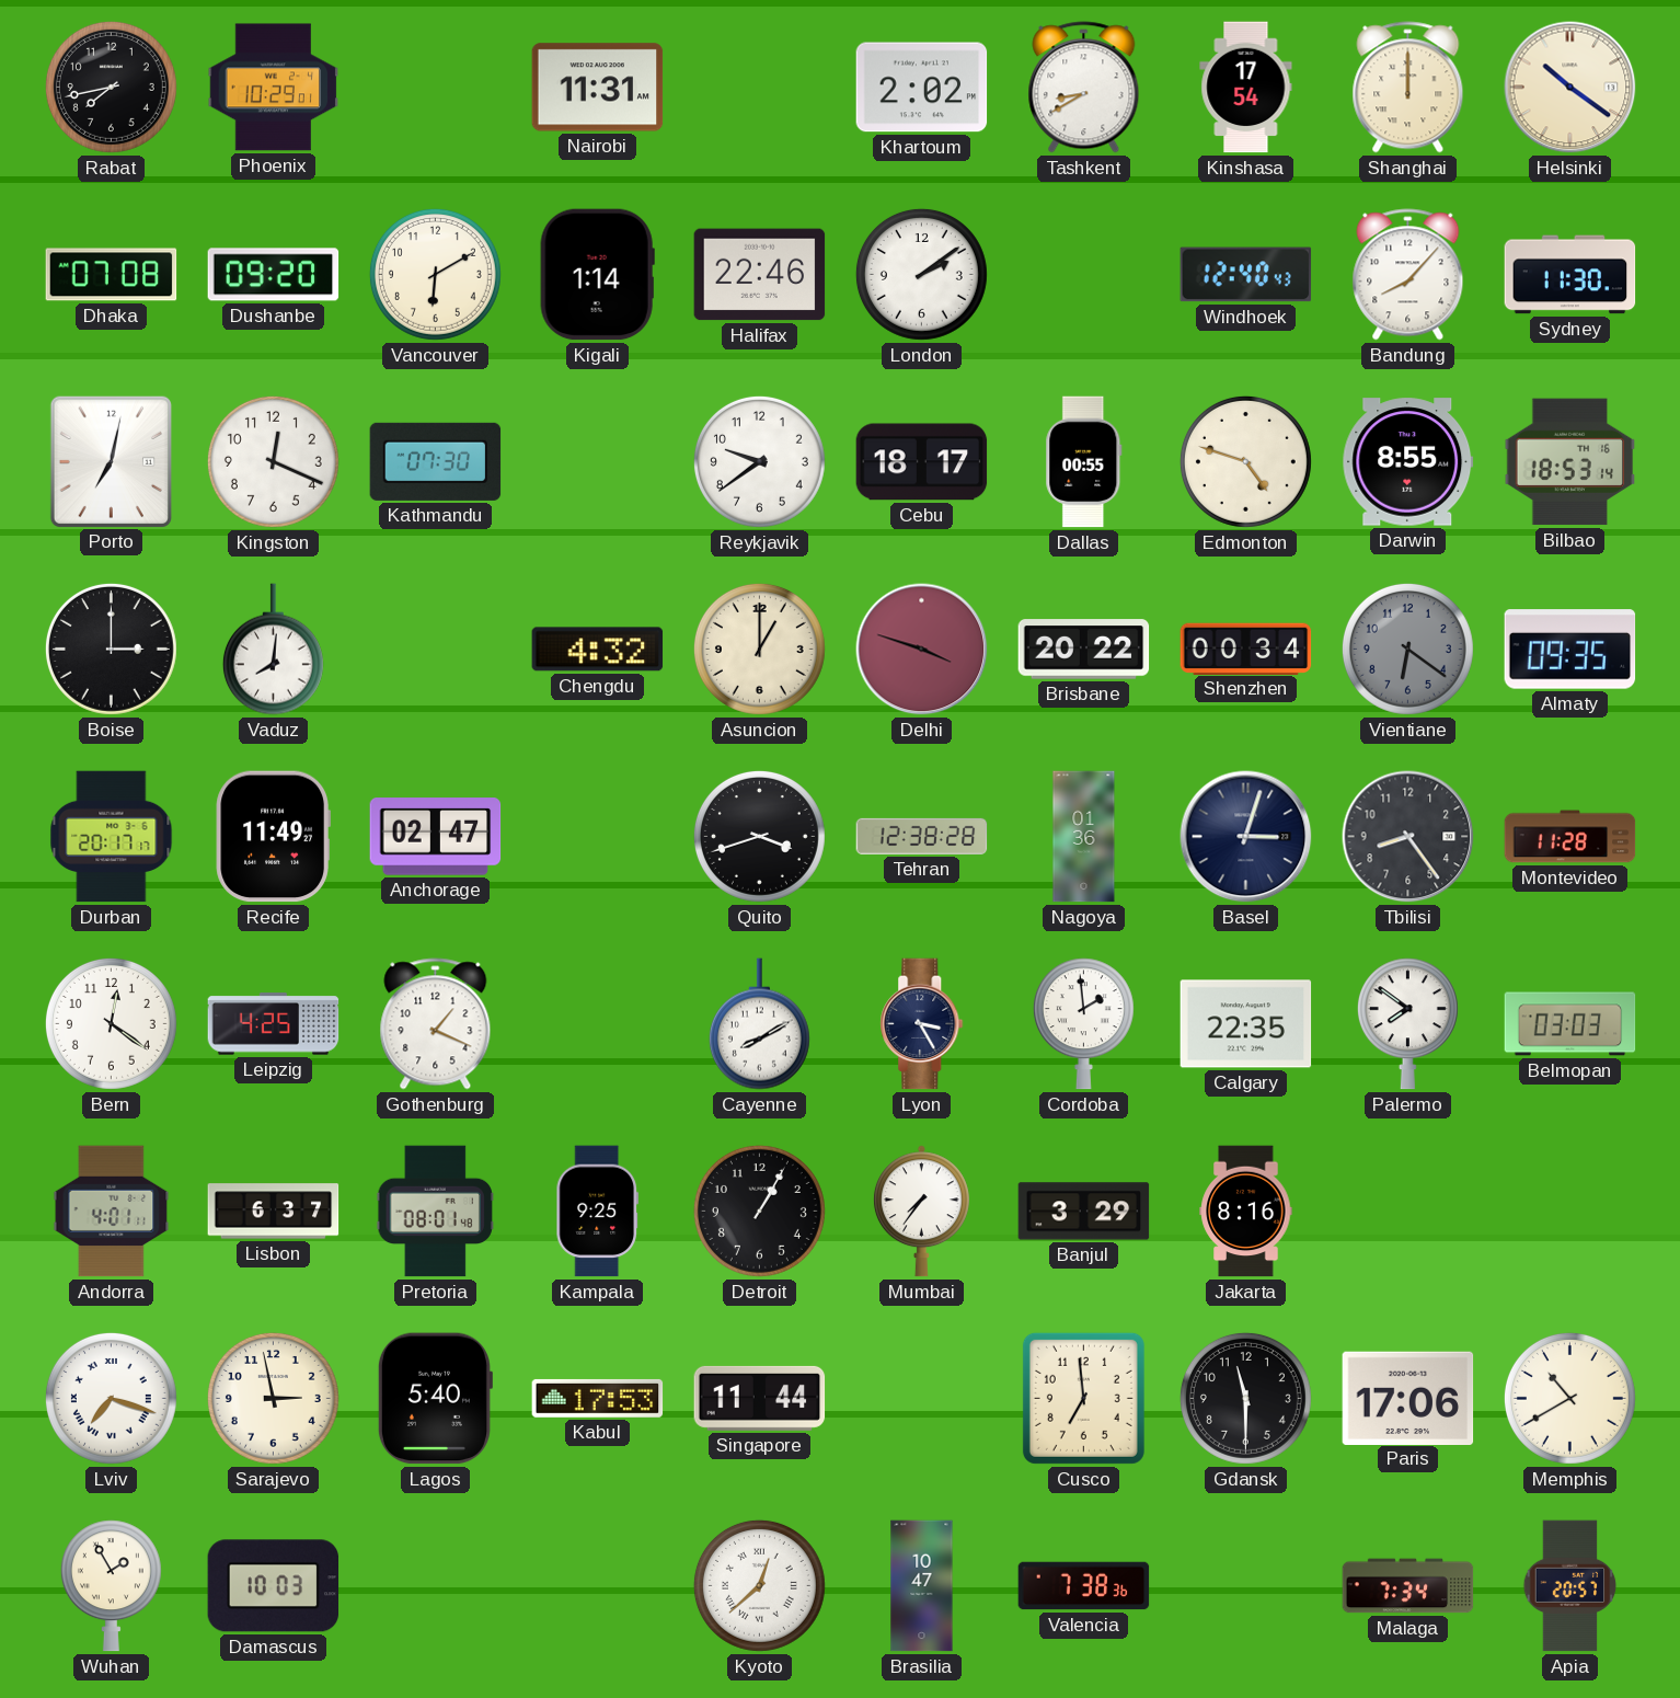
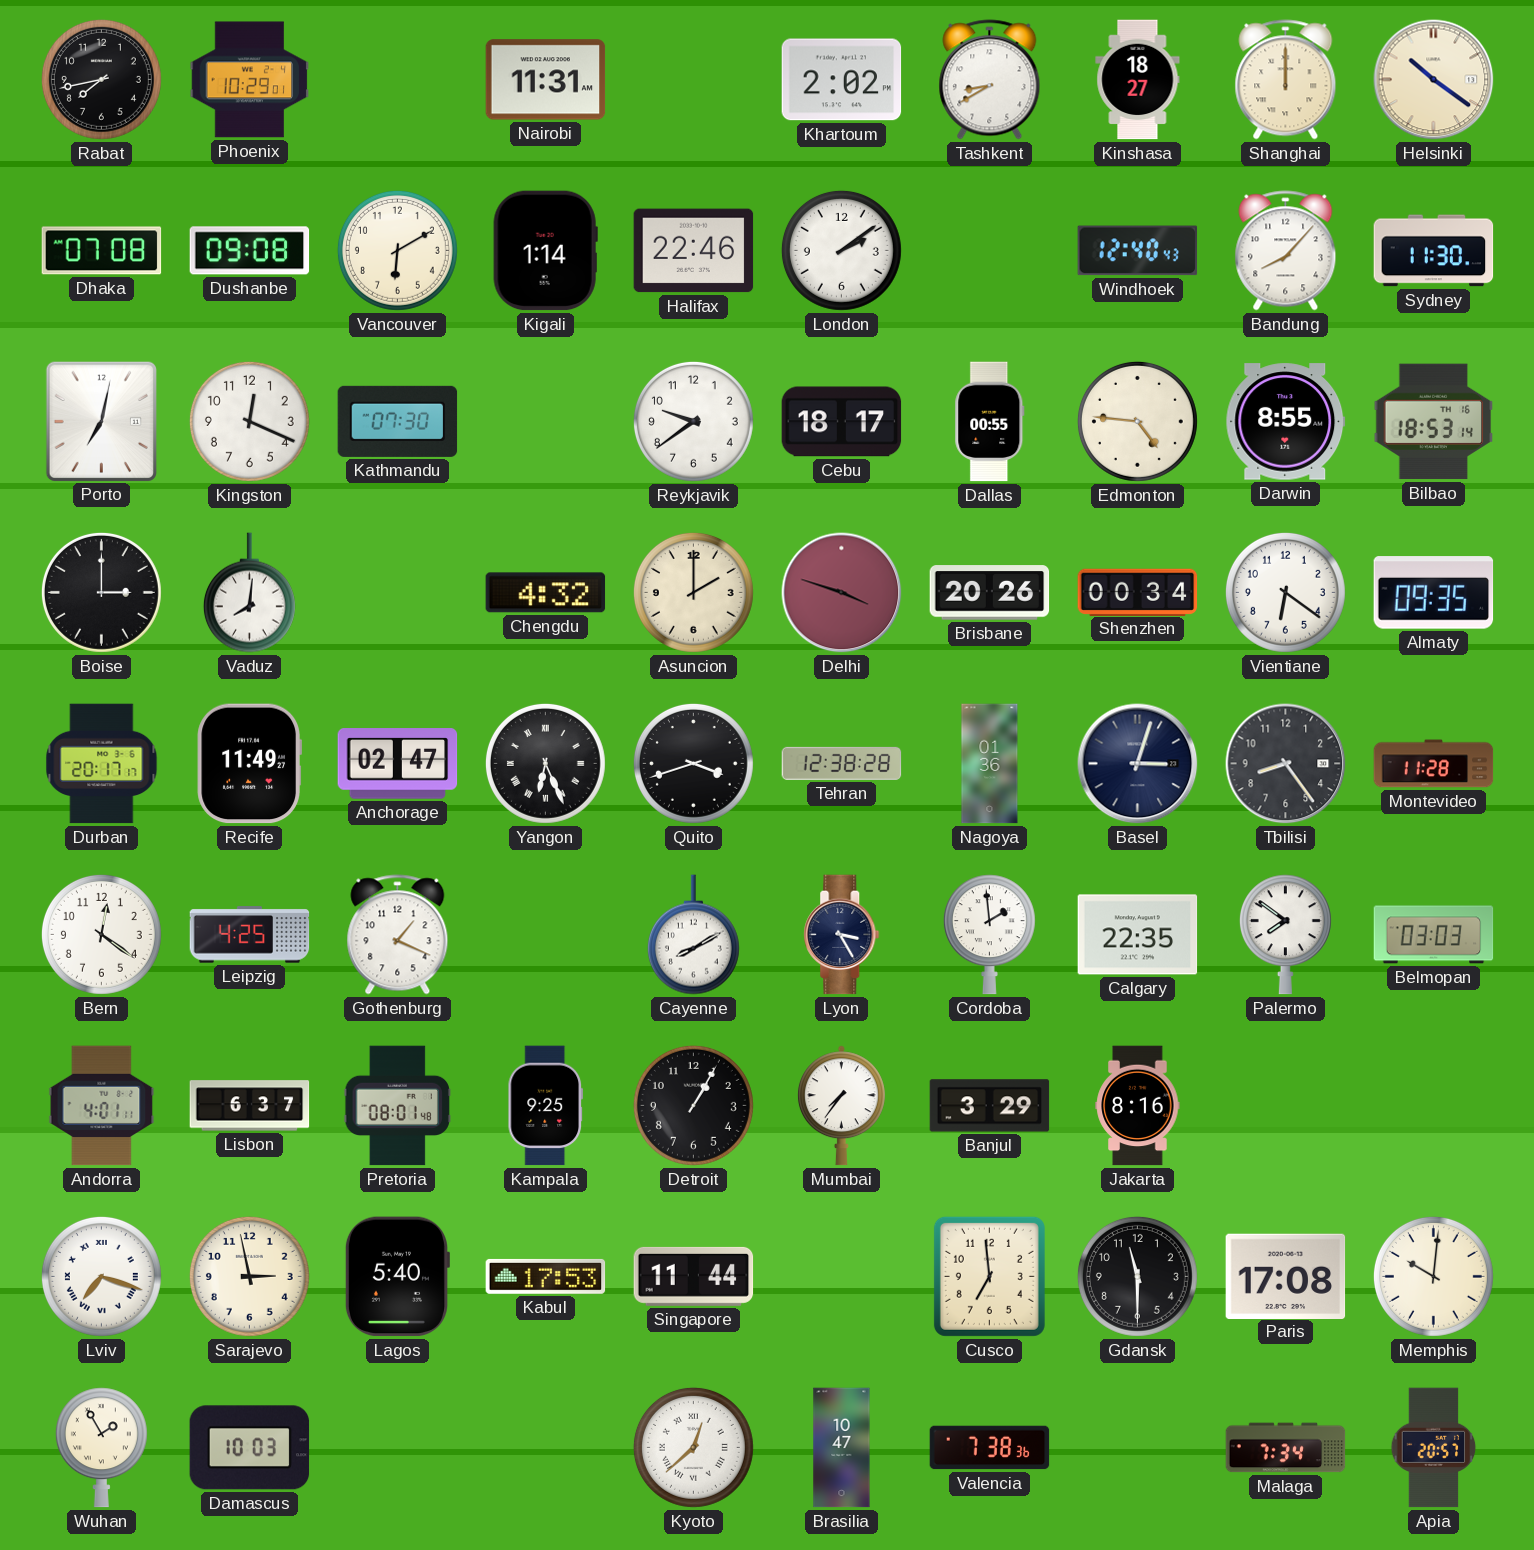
Kinshasa: 17:54 -> 18:27
Dushanbe: 09:20 -> 09:08
Edmonton: 4:48 -> 4:46
Asuncion: 1:00 -> 2:00
Brisbane: 20:22 -> 20:26
Vientiane dial: grey -> white
Yangon: none -> 6:26
Paris: 17:06 -> 17:08
Memphis: 10:40 -> 10:01
